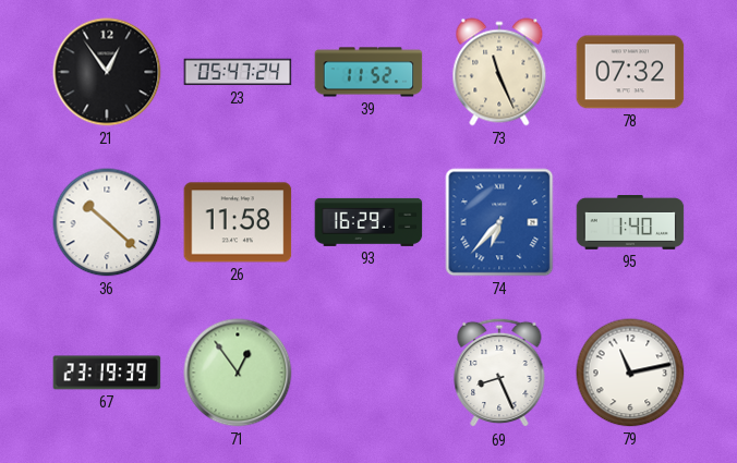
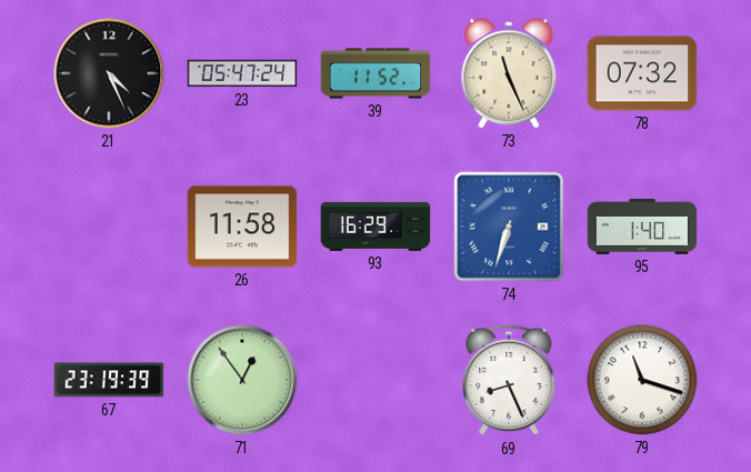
21: 12:54 -> 4:26
36: 10:22 -> none
74: 6:37 -> 6:33
79: 11:13 -> 11:18
